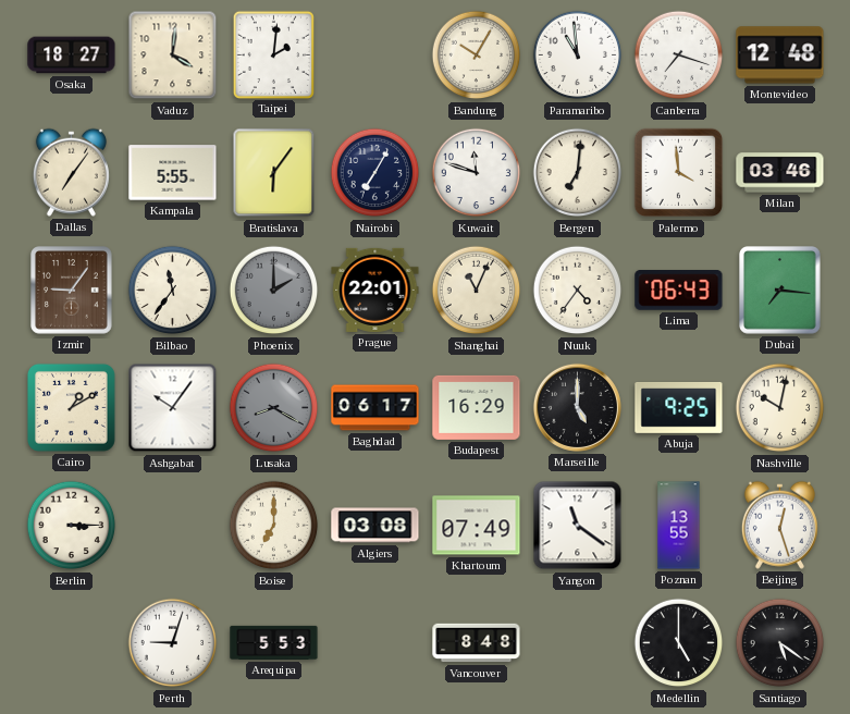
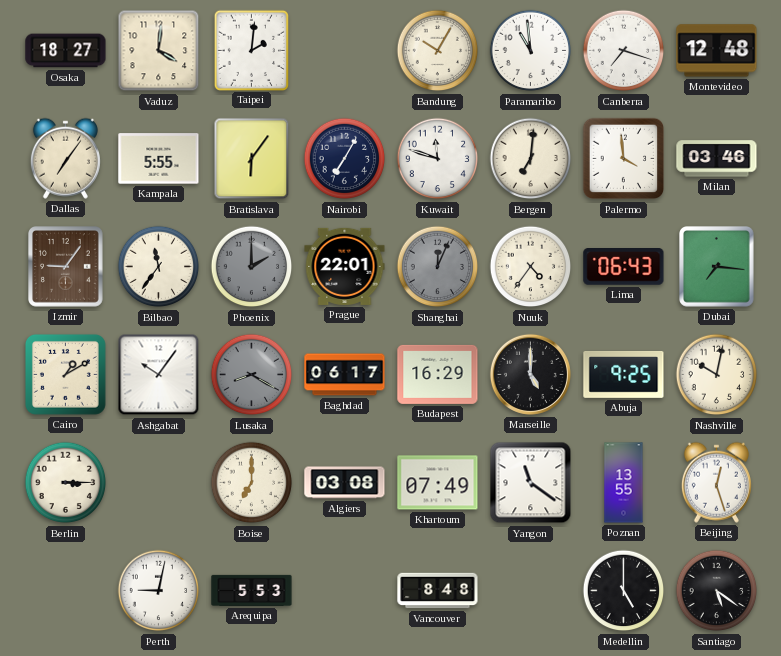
Shanghai: 11:04 -> 12:04
Shanghai dial: cream -> grey
Perth: 9:03 -> 9:02
